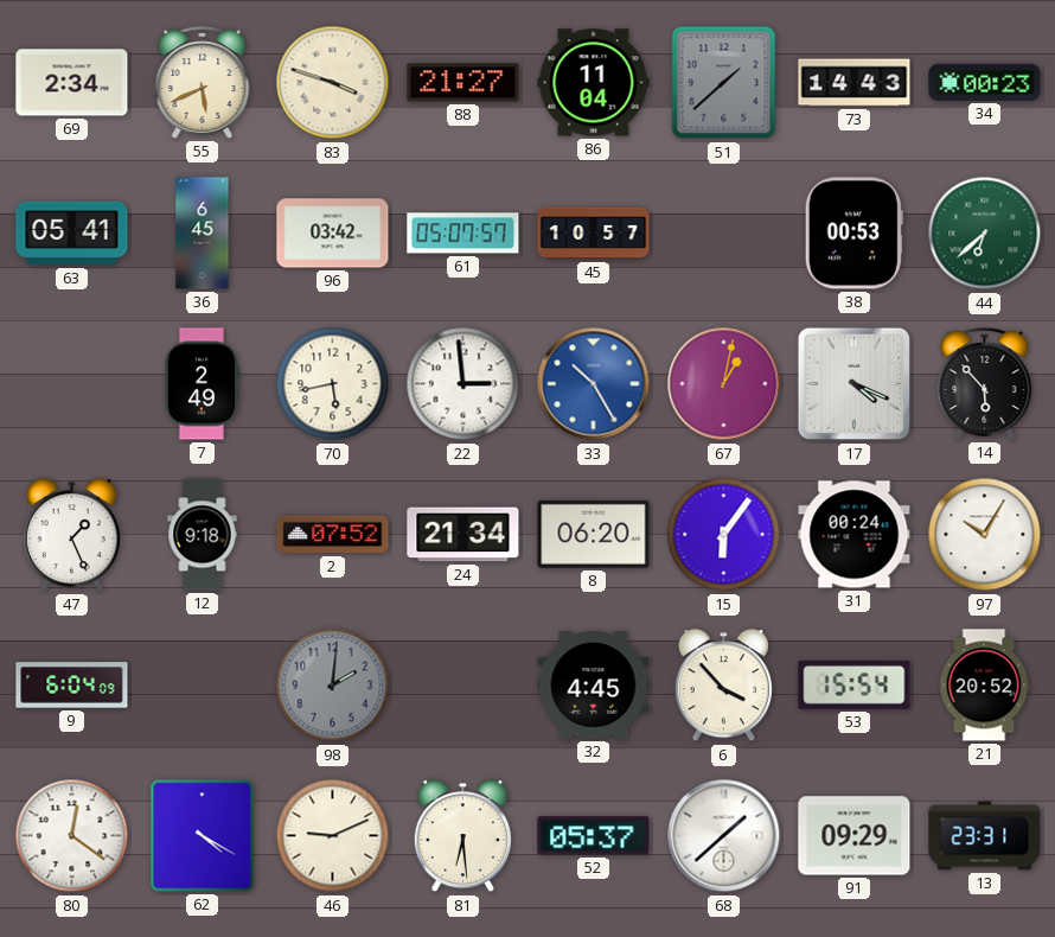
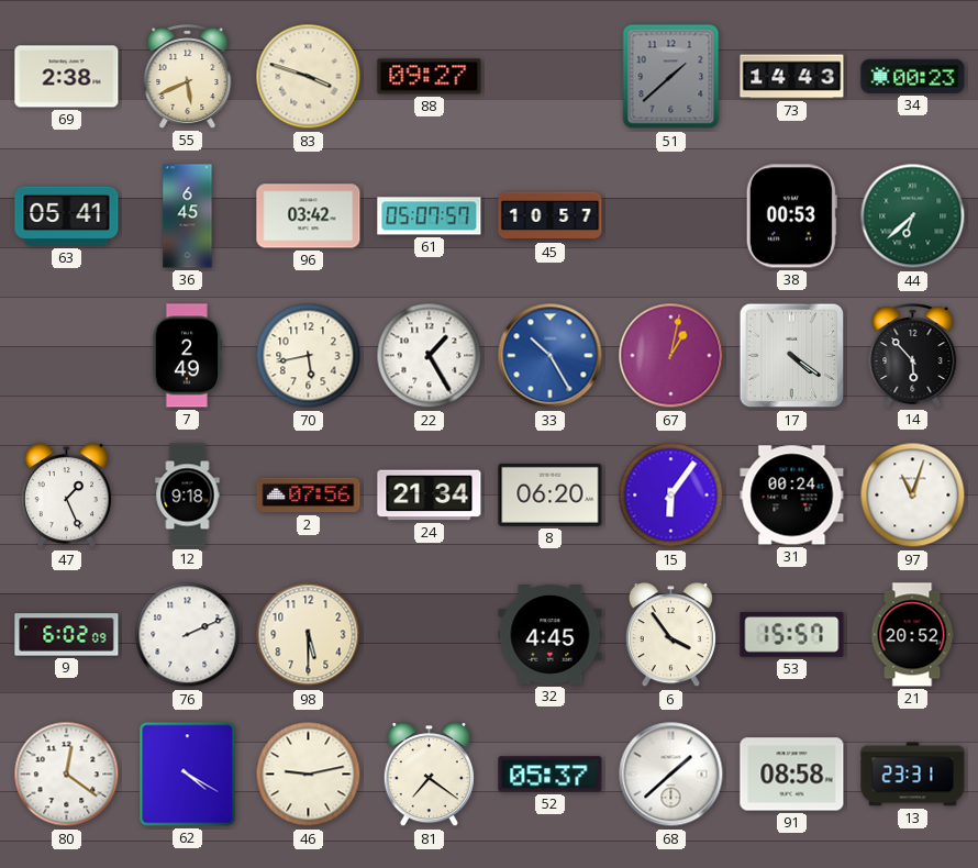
69: 2:34 -> 2:38
88: 21:27 -> 09:27
86: 11:04 -> none
22: 2:59 -> 1:25
17: 4:19 -> 4:21
2: 07:52 -> 07:56
97: 10:05 -> 11:03
9: 6:04 -> 6:02
76: none -> 2:11
98: 2:01 -> 5:30
98 dial: grey -> cream
6: 3:53 -> 3:54
53: 15:54 -> 15:57
46: 9:11 -> 9:13
81: 6:29 -> 7:21
91: 09:29 -> 08:58
